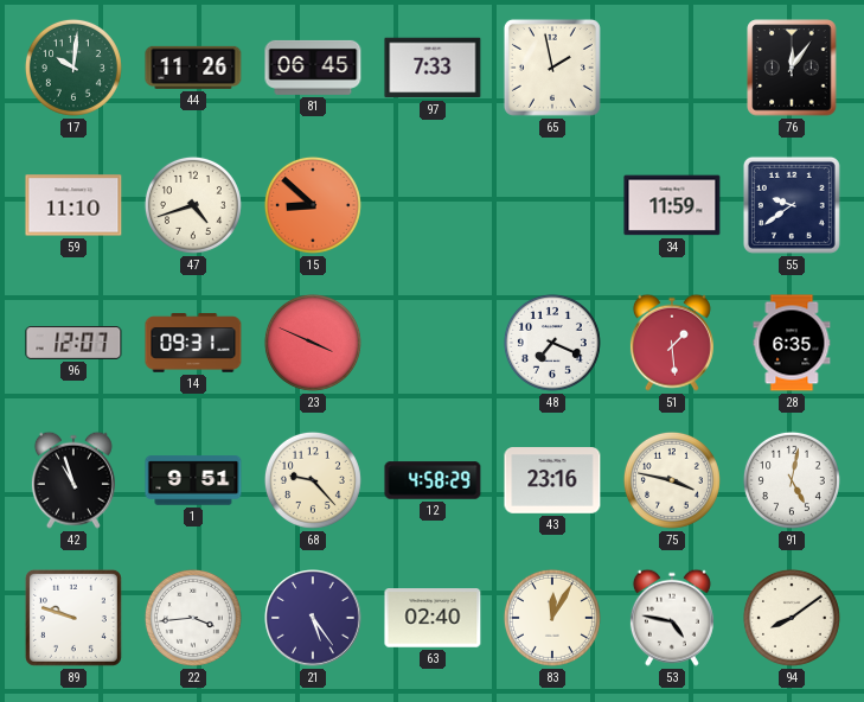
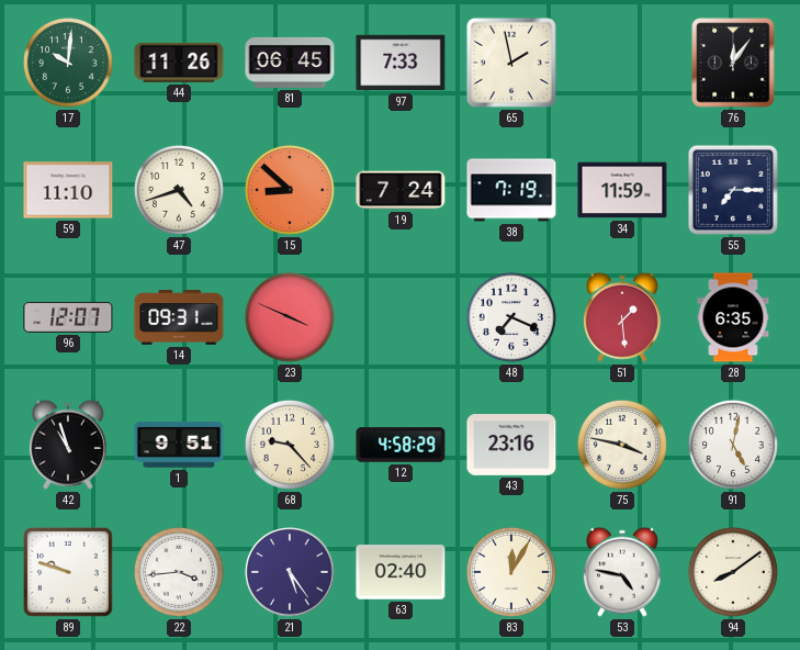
19: none -> 7:24
38: none -> 7:19
55: 9:39 -> 7:15
